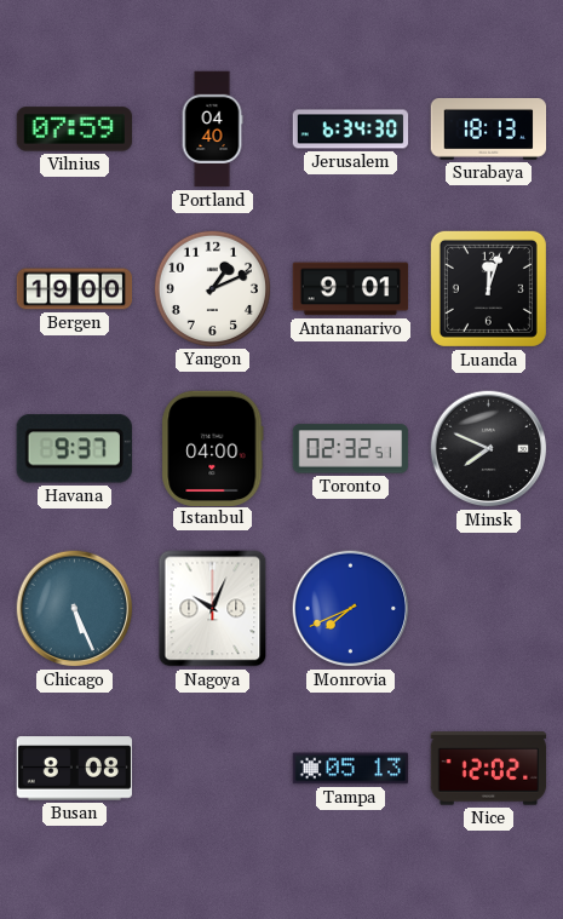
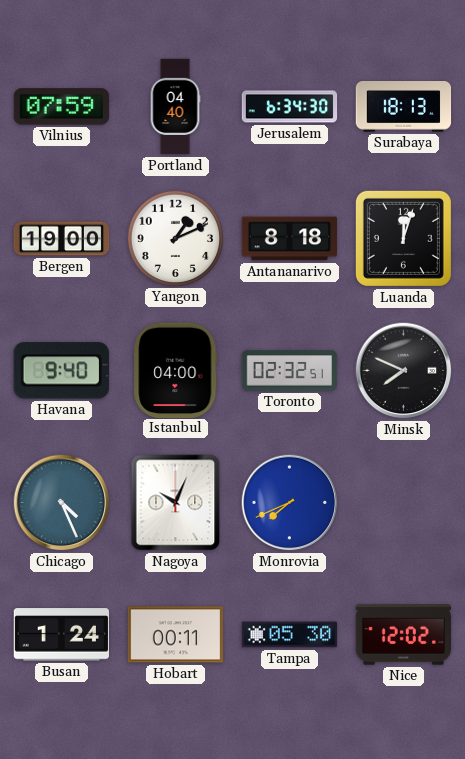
Antananarivo: 9:01 -> 8:18
Havana: 9:37 -> 9:40
Chicago: 5:26 -> 4:26
Busan: 8:08 -> 1:24
Hobart: none -> 00:11
Tampa: 05:13 -> 05:30
